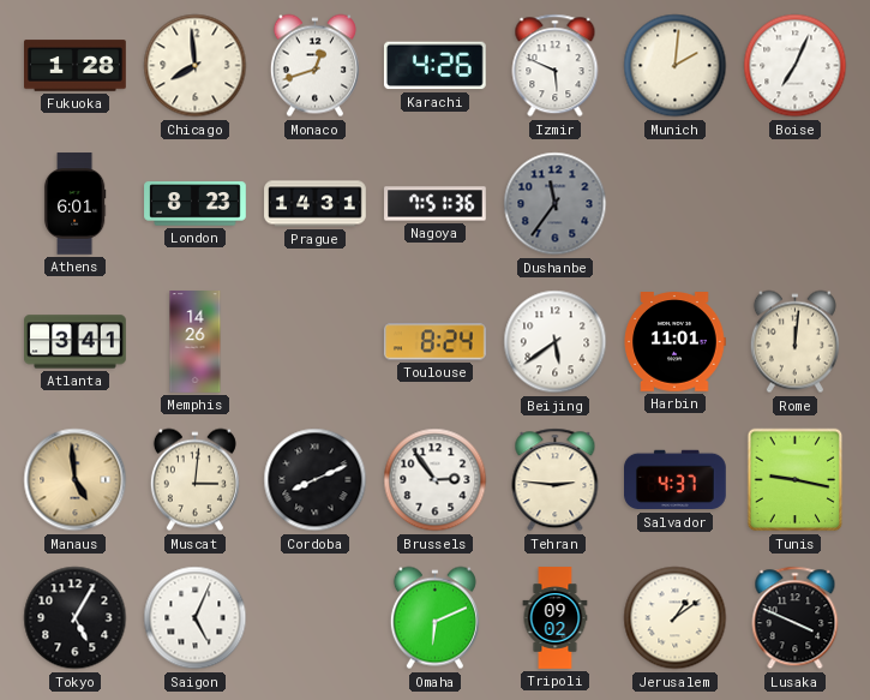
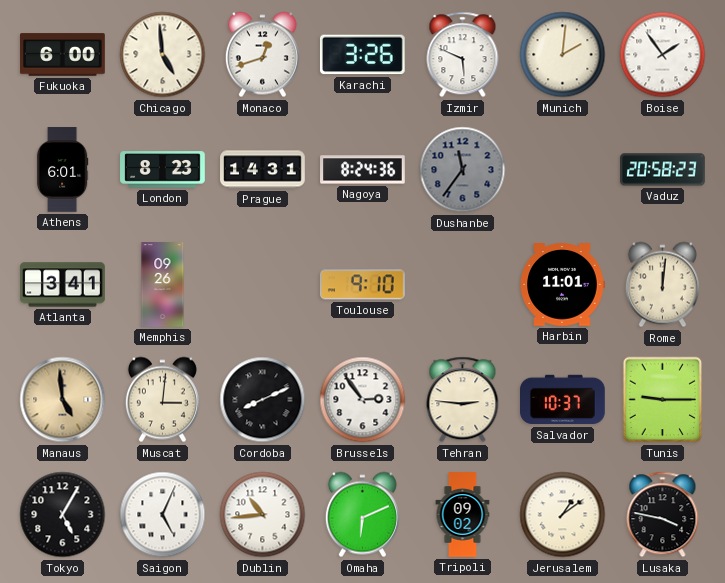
Fukuoka: 1:28 -> 6:00
Chicago: 7:59 -> 4:59
Karachi: 4:26 -> 3:26
Boise: 7:04 -> 1:54
Nagoya: 7:51 -> 8:24
Vaduz: none -> 20:58
Memphis: 14:26 -> 09:26
Toulouse: 8:24 -> 9:10
Beijing: 5:39 -> none
Salvador: 4:37 -> 10:37
Tunis: 9:17 -> 9:15
Dublin: none -> 10:44
Lusaka: 3:49 -> 3:47
